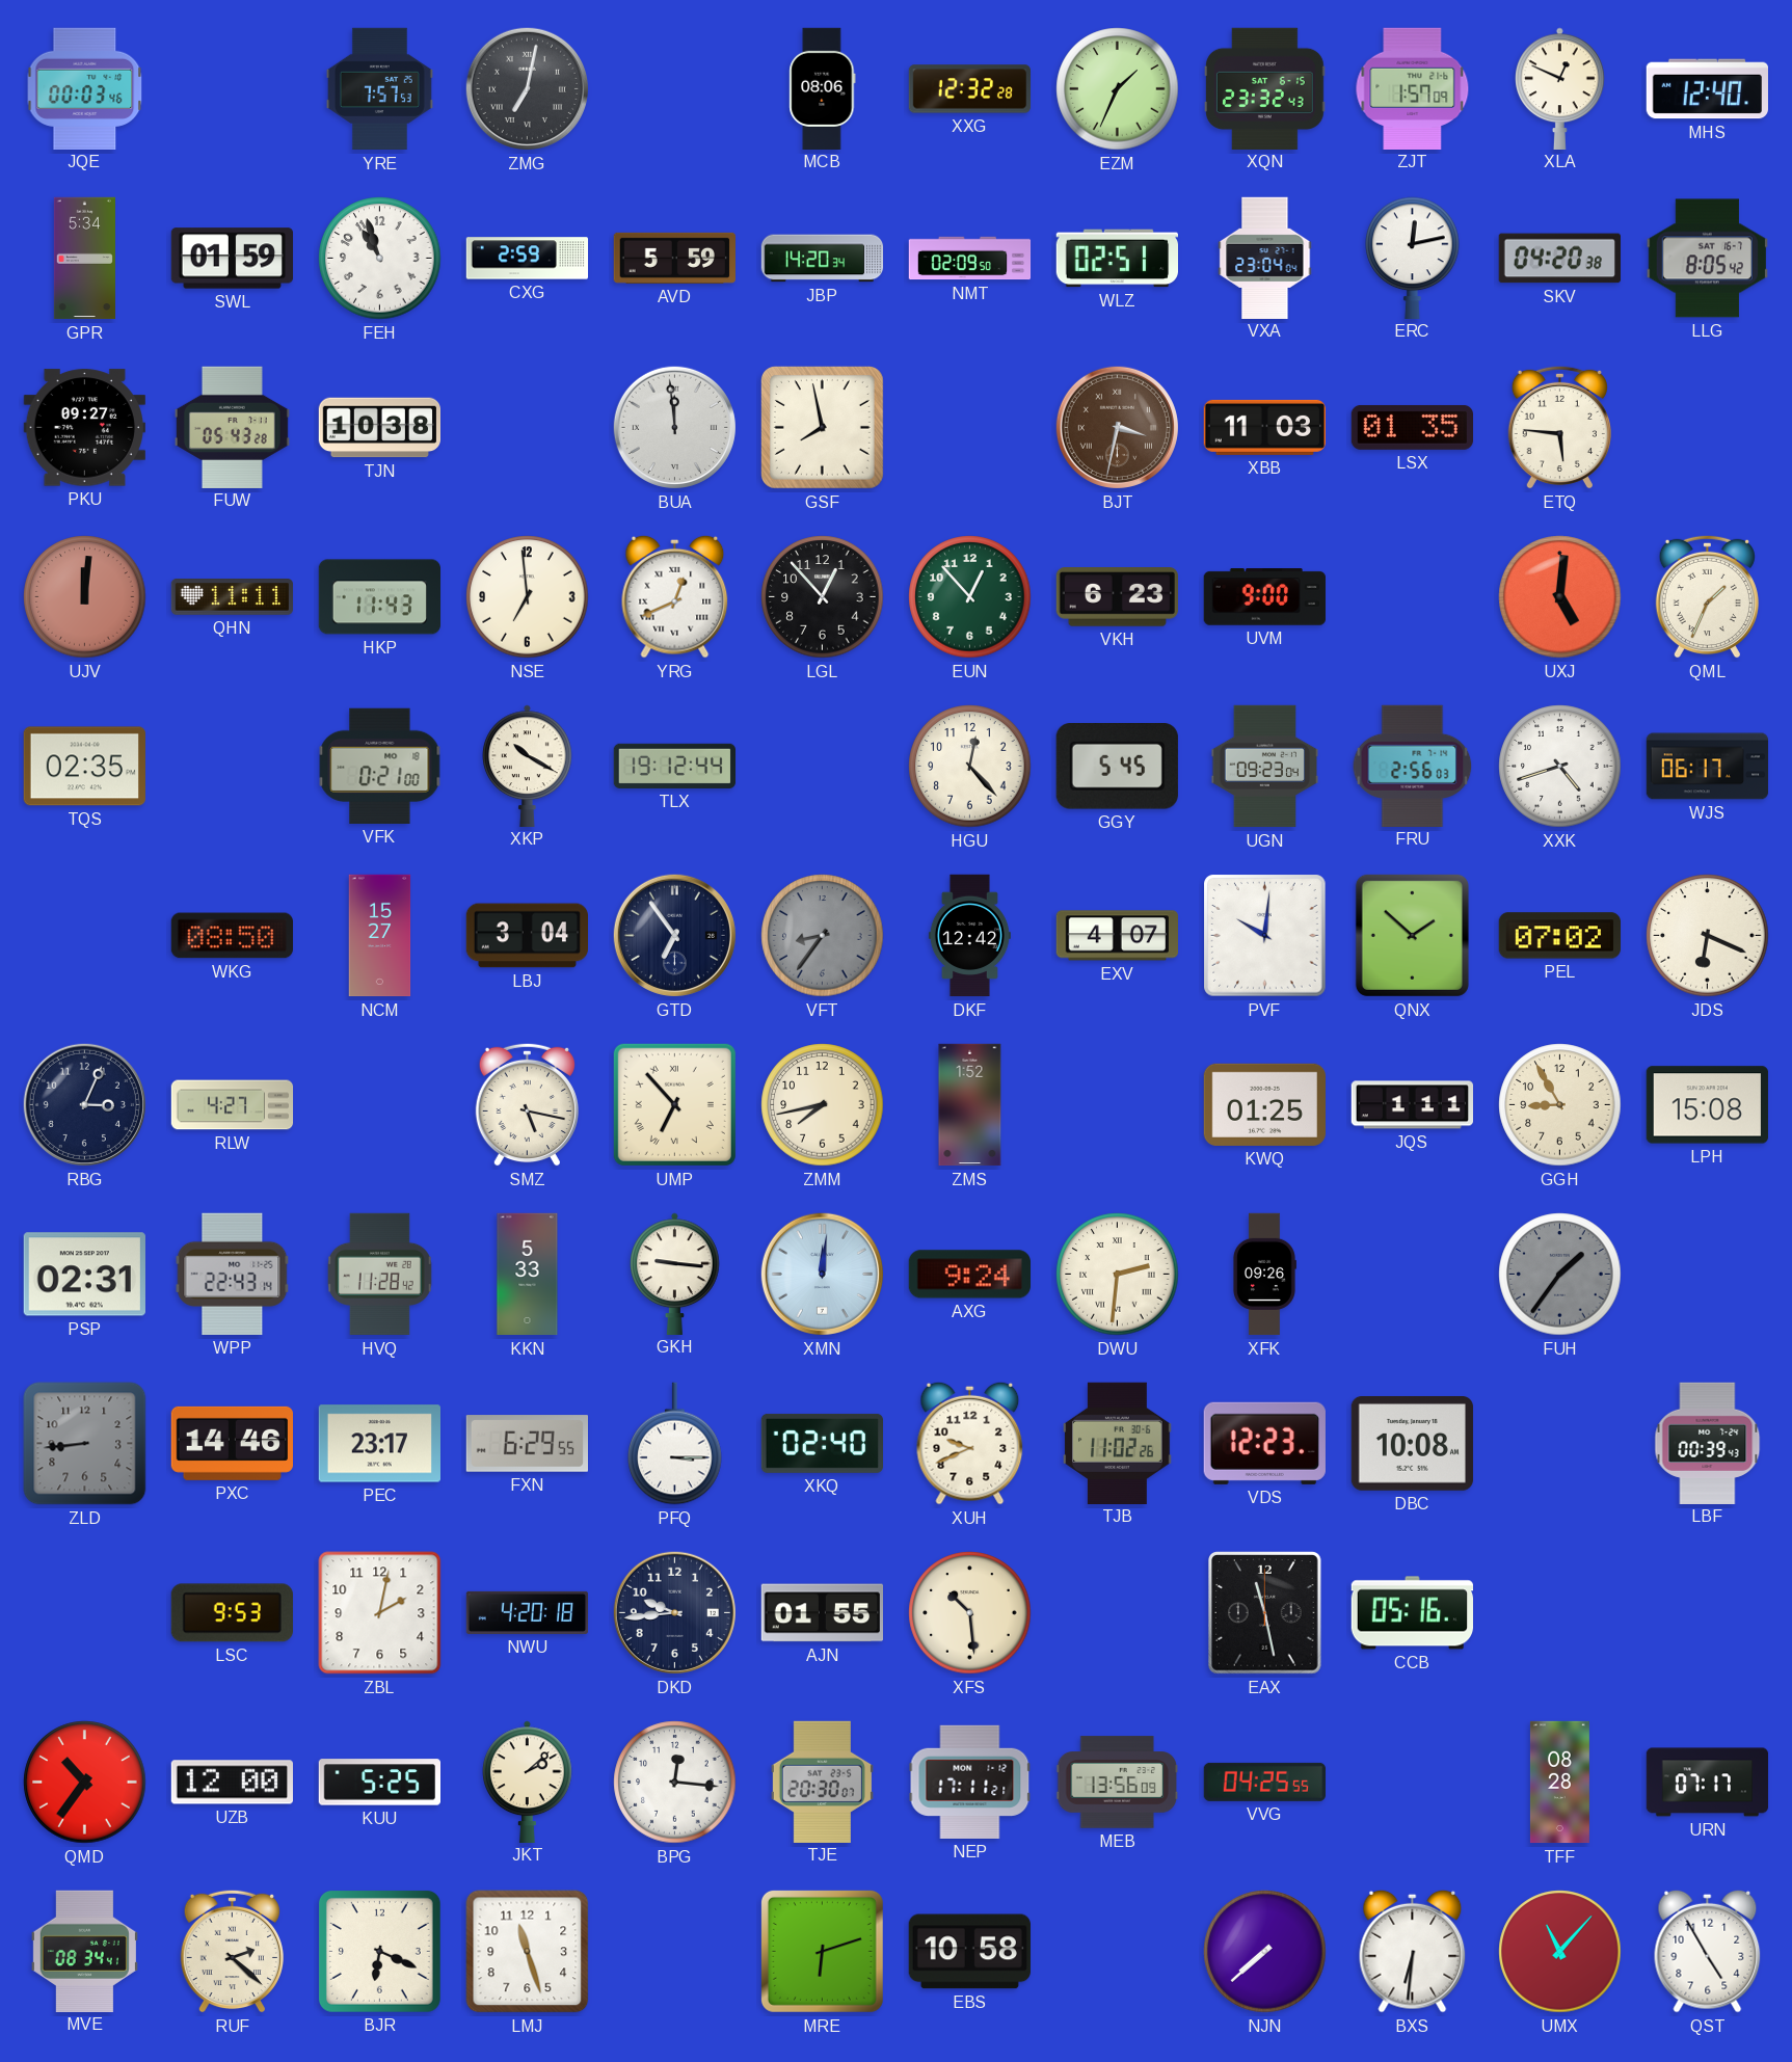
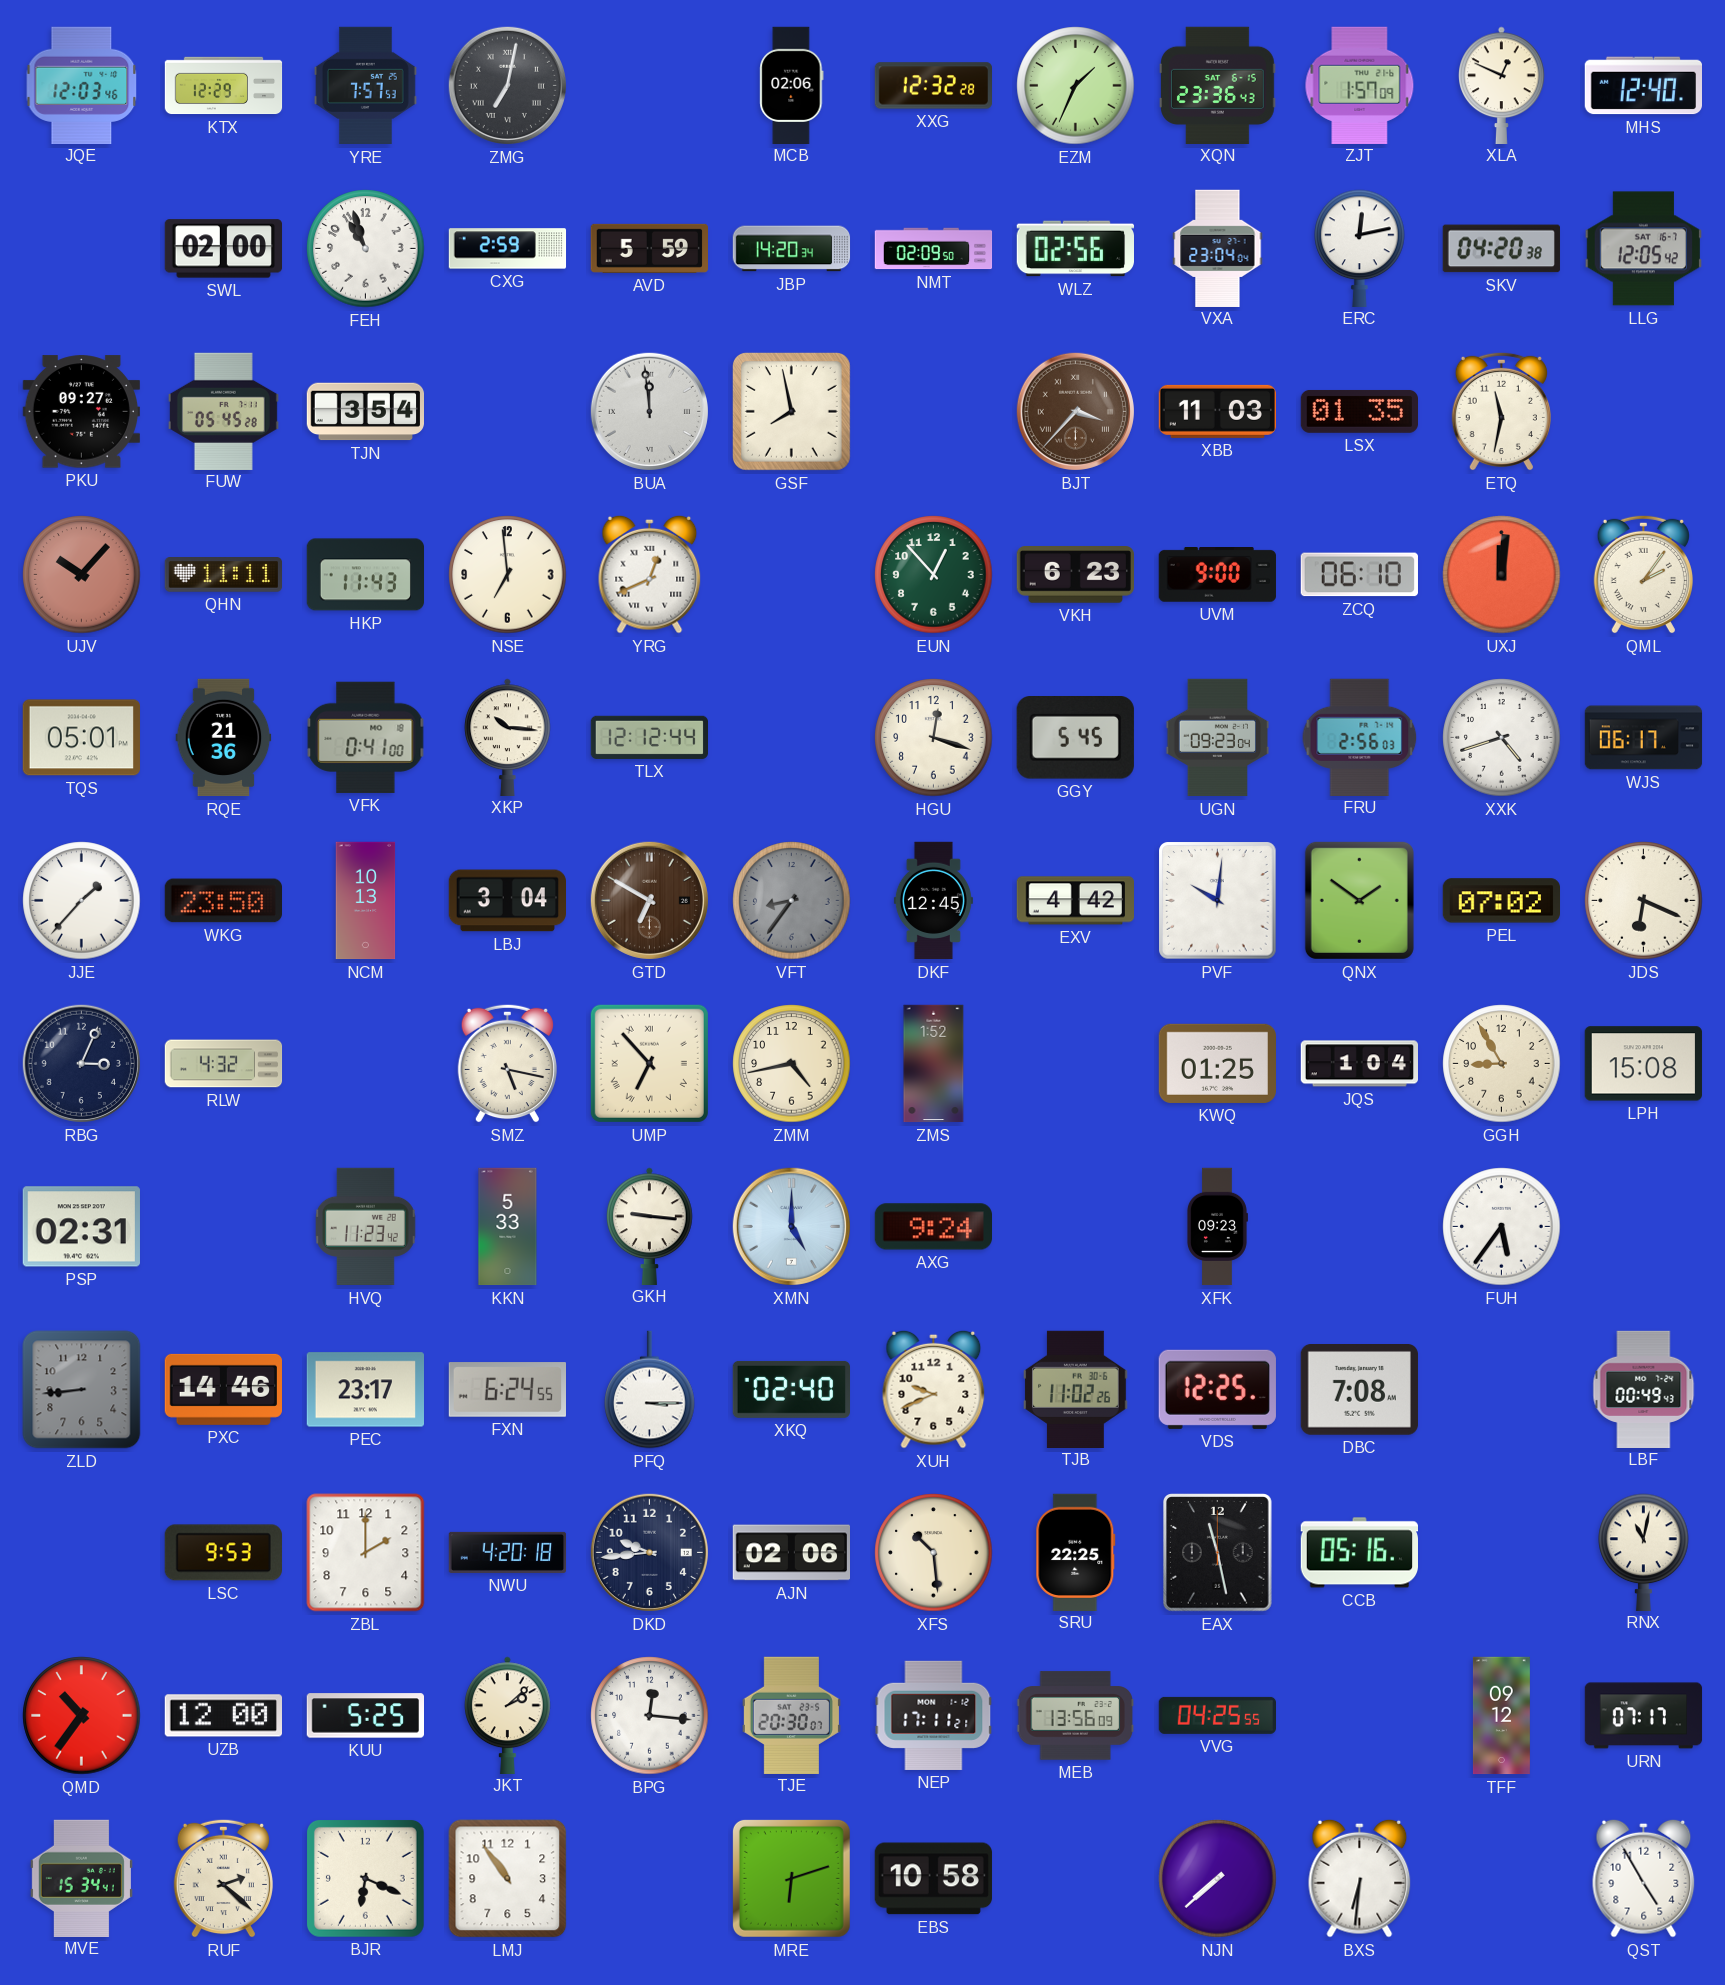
JQE: 00:03 -> 12:03
KTX: none -> 12:29
MCB: 08:06 -> 02:06
XQN: 23:32 -> 23:36
GPR: 5:34 -> none
SWL: 01:59 -> 02:00
WLZ: 02:51 -> 02:56
LLG: 8:05 -> 12:05
FUW: 05:43 -> 05:45
TJN: 10:38 -> 3:54
BJT: 3:32 -> 3:37
ETQ: 5:46 -> 11:32
UJV: 12:01 -> 10:07
LGL: 12:53 -> none
ZCQ: none -> 06:10
UXJ: 5:01 -> 12:01
QML: 1:34 -> 2:06
TQS: 02:35 -> 05:01
RQE: none -> 21:36
VFK: 0:21 -> 0:41
XKP: 10:20 -> 10:16
TLX: 19:12 -> 12:12
HGU: 12:23 -> 12:18
JJE: none -> 1:37
WKG: 08:50 -> 23:50
NCM: 15:27 -> 10:13
GTD: 6:54 -> 6:50
GTD dial: navy -> brown
DKF: 12:42 -> 12:45
EXV: 4:07 -> 4:42
QNX: 1:52 -> 1:51
RLW: 4:27 -> 4:32
ZMM: 7:43 -> 4:43
JQS: 1:11 -> 1:04
WPP: 22:43 -> none
HVQ: 11:28 -> 11:23
XMN: 12:01 -> 5:00
DWU: 2:31 -> none
XFK: 09:26 -> 09:23
FUH: 1:36 -> 5:36
FUH dial: grey -> white
FXN: 6:29 -> 6:24
VDS: 12:23 -> 12:25
DBC: 10:08 -> 7:08
LBF: 00:39 -> 00:49
ZBL: 2:02 -> 2:00
AJN: 01:55 -> 02:06
SRU: none -> 22:25
RNX: none -> 11:02
TFF: 08:28 -> 09:12
MVE: 08:34 -> 15:34
LMJ: 11:27 -> 10:54
UMX: 11:07 -> none
